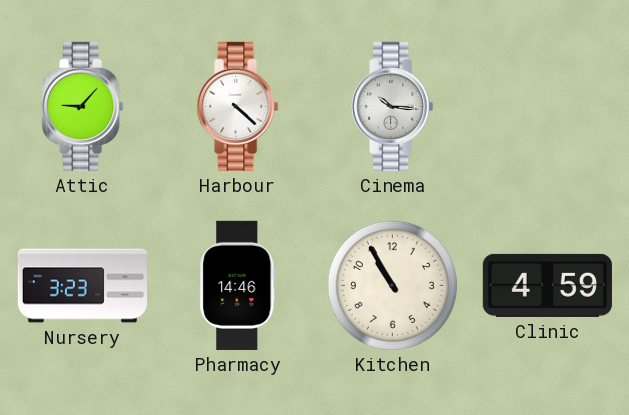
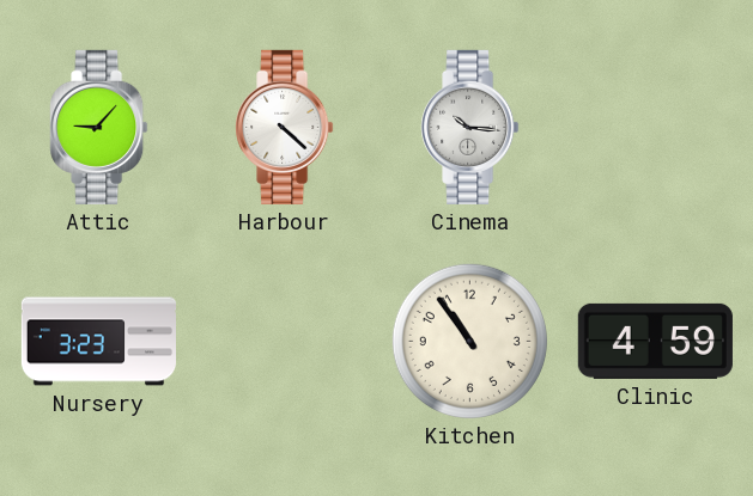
Pharmacy: 14:46 -> none
Kitchen: 10:55 -> 10:54
